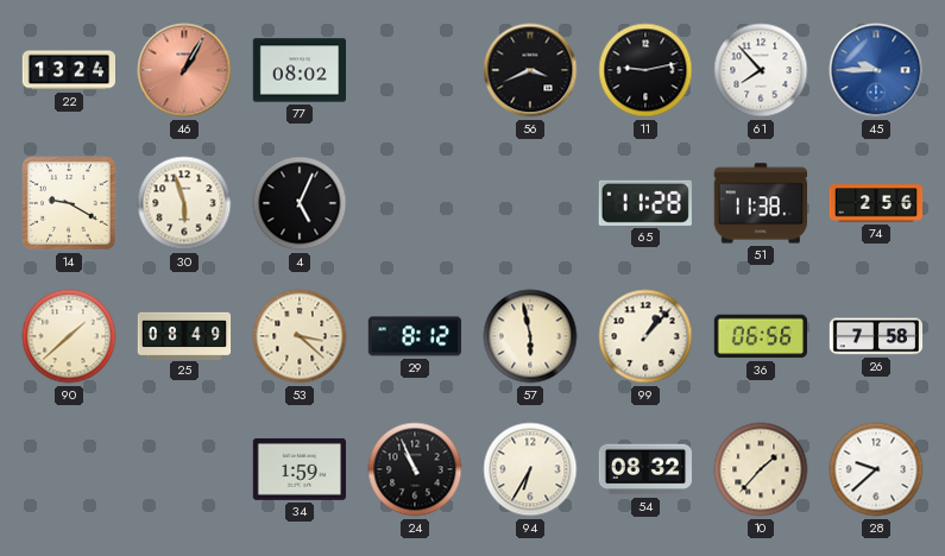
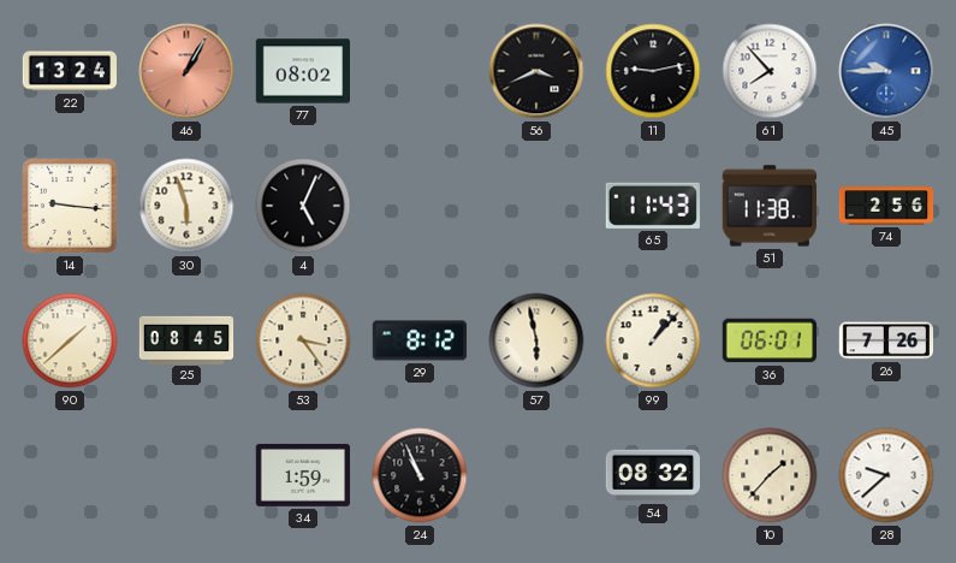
14: 9:20 -> 9:16
65: 11:28 -> 11:43
25: 08:49 -> 08:45
53: 3:22 -> 3:24
36: 06:56 -> 06:01
26: 7:58 -> 7:26
94: 6:35 -> none
